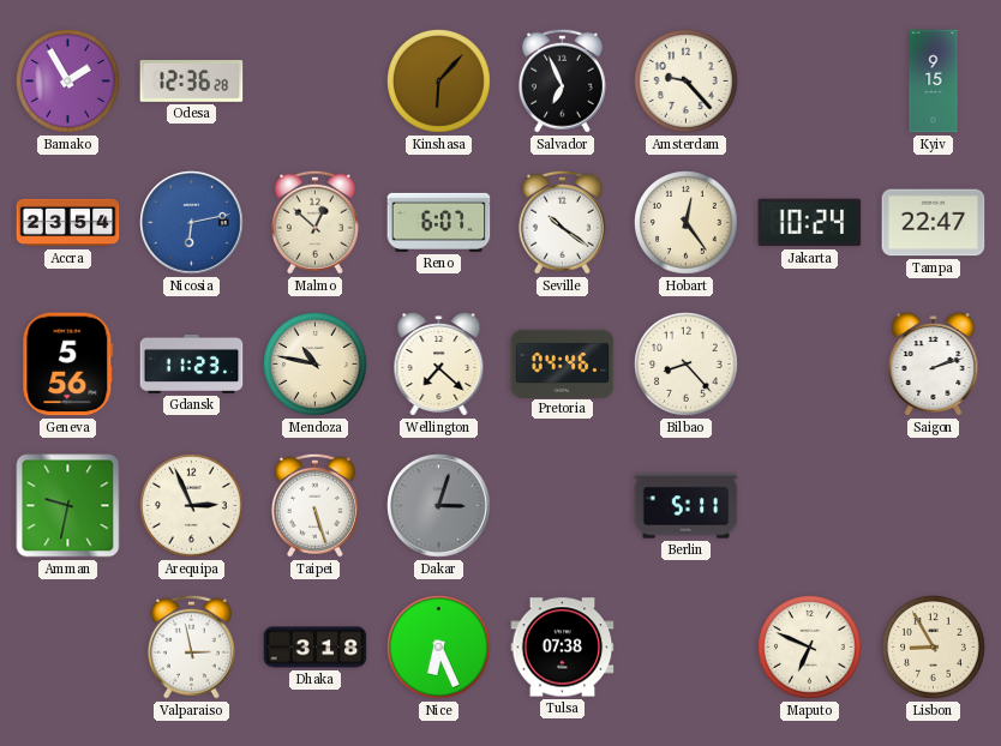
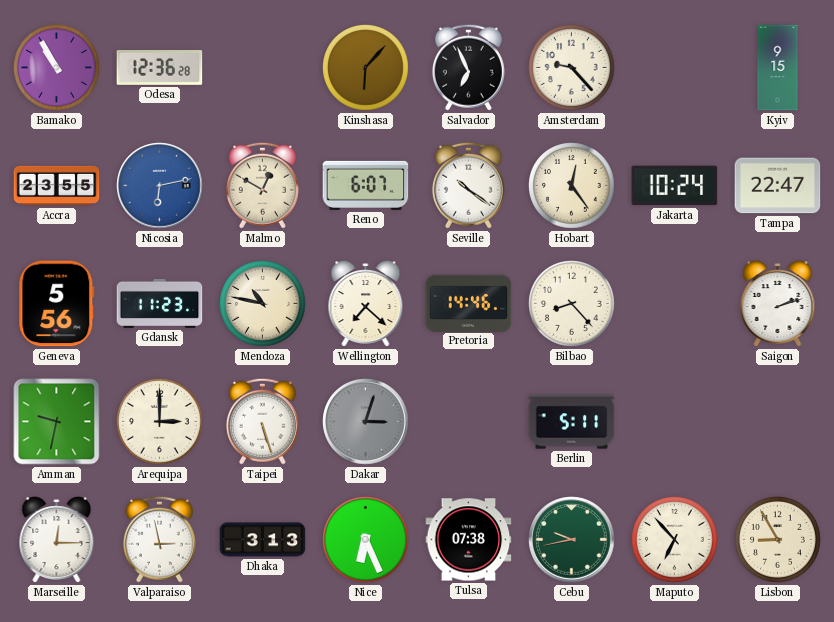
Bamako: 1:55 -> 10:55
Accra: 23:54 -> 23:55
Malmo: 12:52 -> 12:50
Pretoria: 04:46 -> 14:46
Arequipa: 2:56 -> 3:00
Marseille: none -> 12:15
Dhaka: 3:18 -> 3:13
Cebu: none -> 9:43
Maputo: 6:49 -> 6:53
